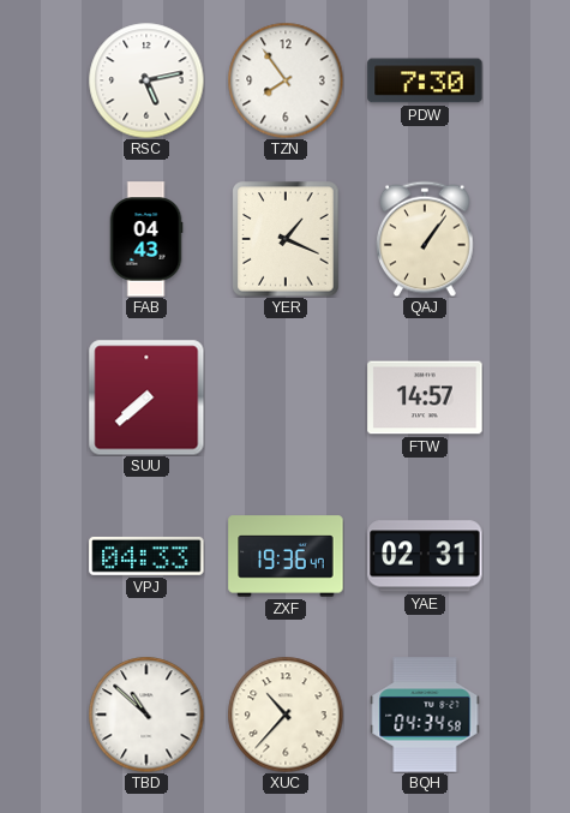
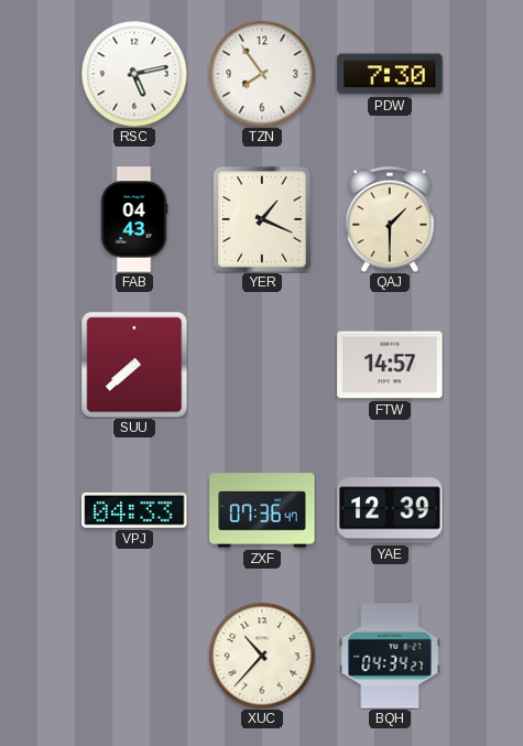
QAJ: 1:06 -> 1:30
ZXF: 19:36 -> 07:36
YAE: 02:31 -> 12:39
TBD: 10:52 -> none
BQH: 04:34:58 -> 04:34:27
